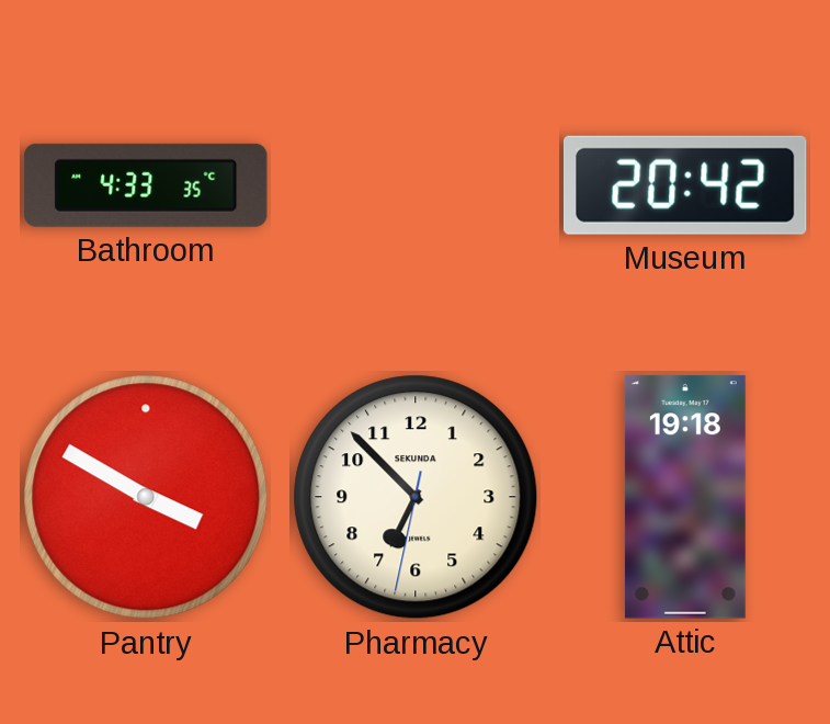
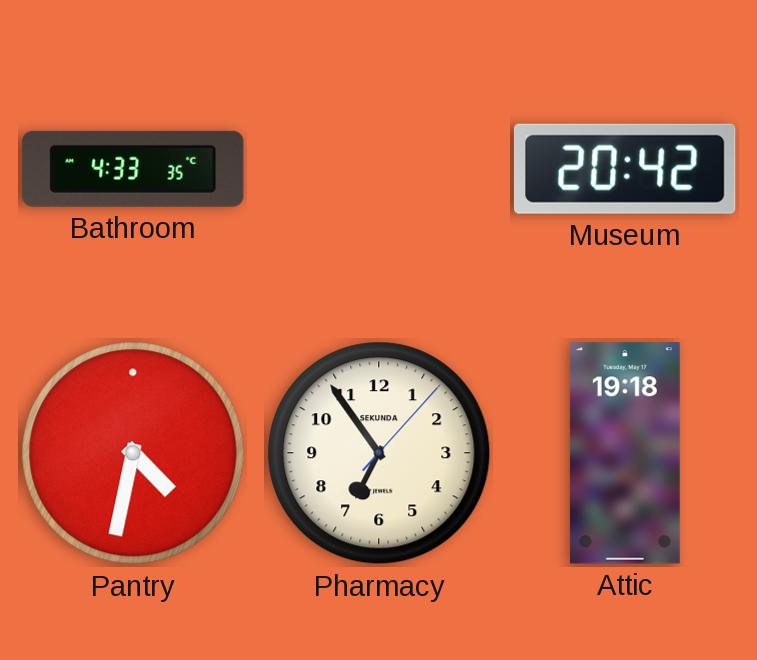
Pantry: 3:50 -> 4:32
Pharmacy: 6:52 -> 6:54
